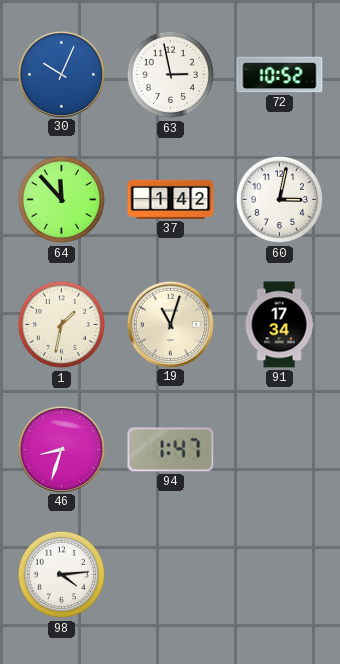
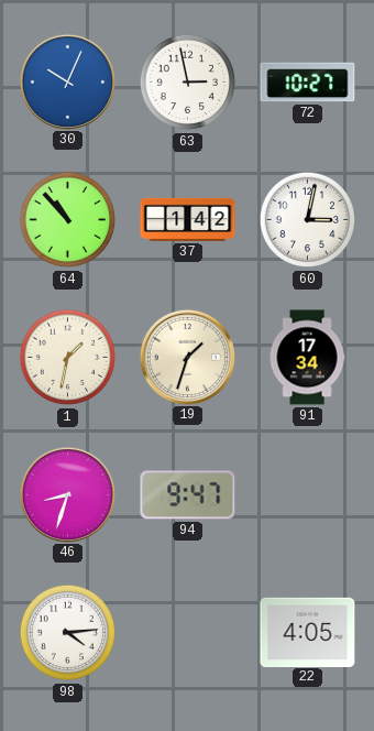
72: 10:52 -> 10:27
64: 11:53 -> 10:53
19: 11:03 -> 1:33
94: 1:47 -> 9:47
22: none -> 4:05
